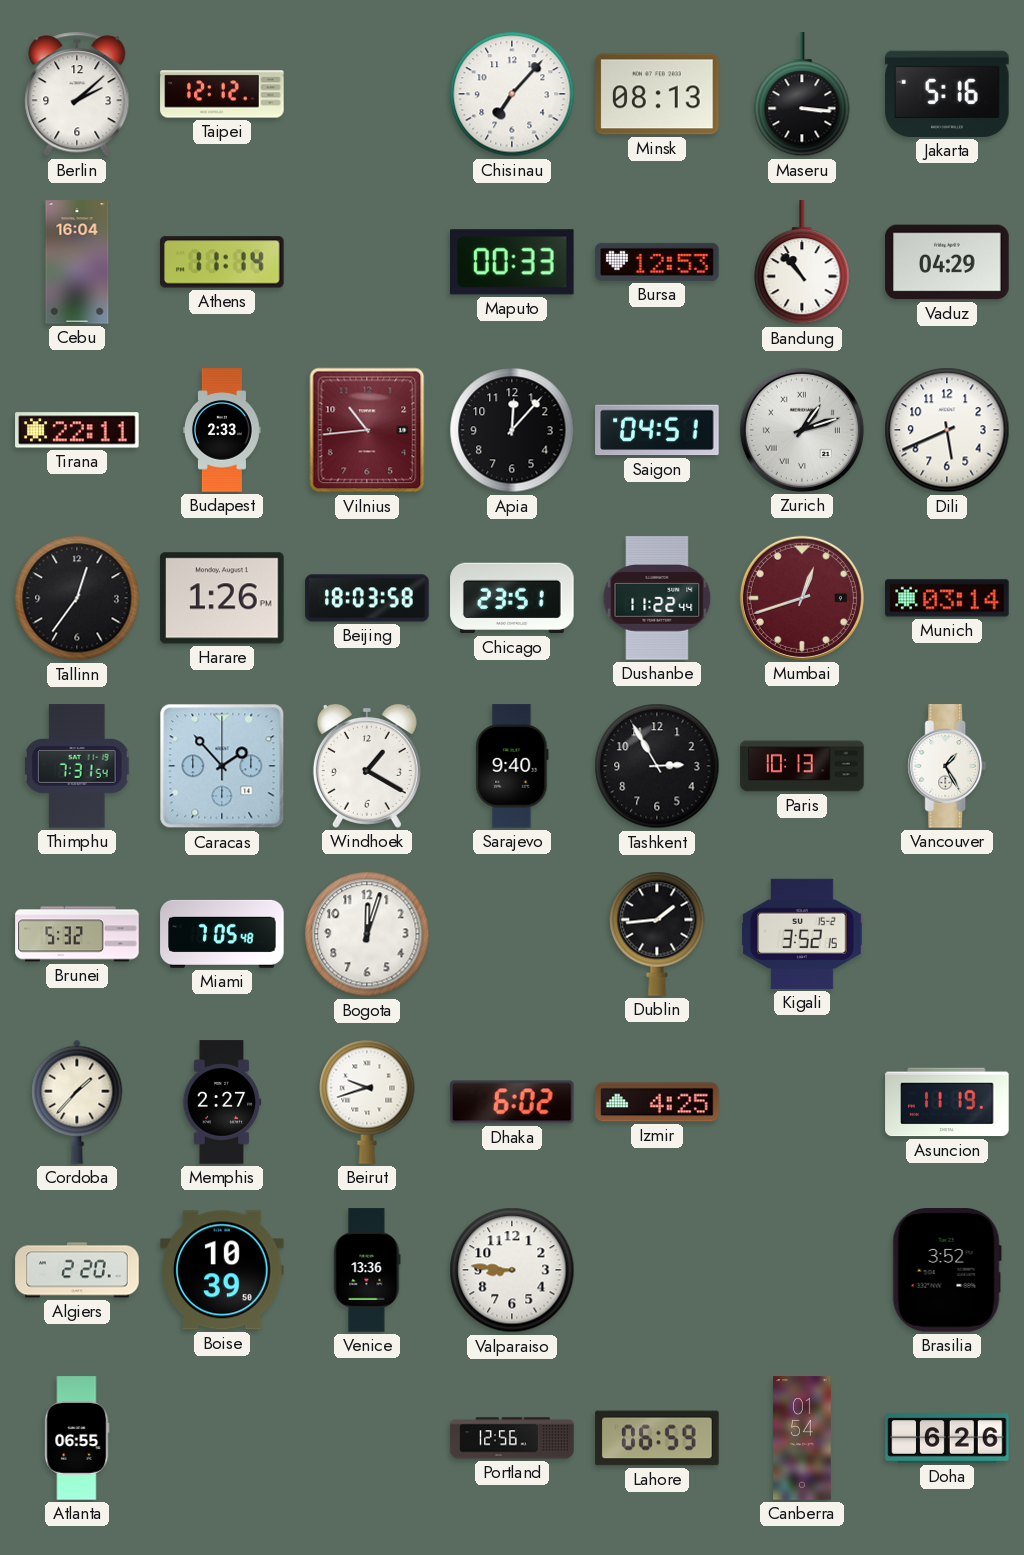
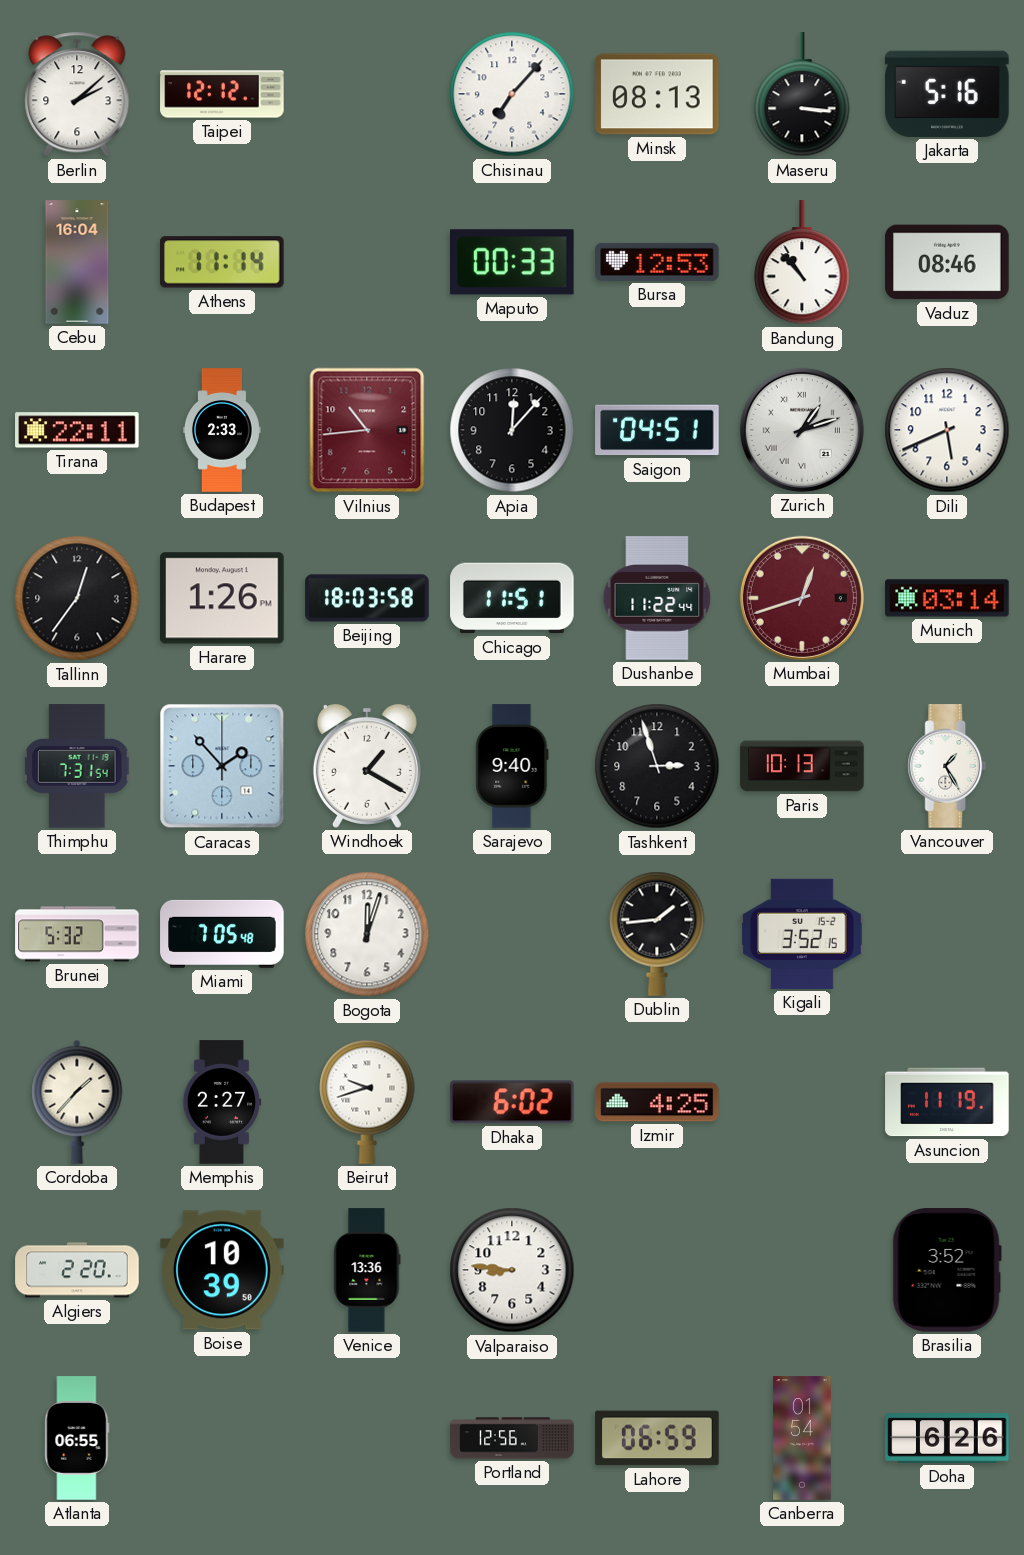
Vaduz: 04:29 -> 08:46
Chicago: 23:51 -> 11:51
Tashkent: 2:55 -> 2:57
